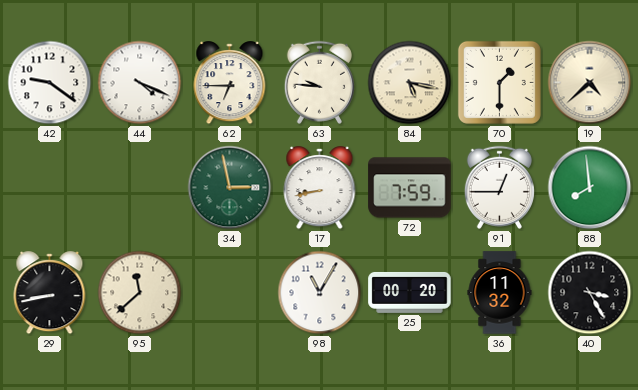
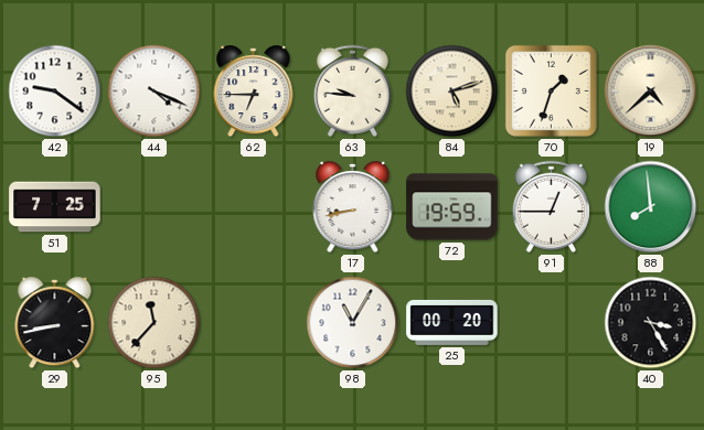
84: 5:17 -> 5:12
70: 1:30 -> 1:33
51: none -> 7:25
34: 2:58 -> none
72: 7:59 -> 19:59
95: 11:38 -> 11:37
36: 11:32 -> none
